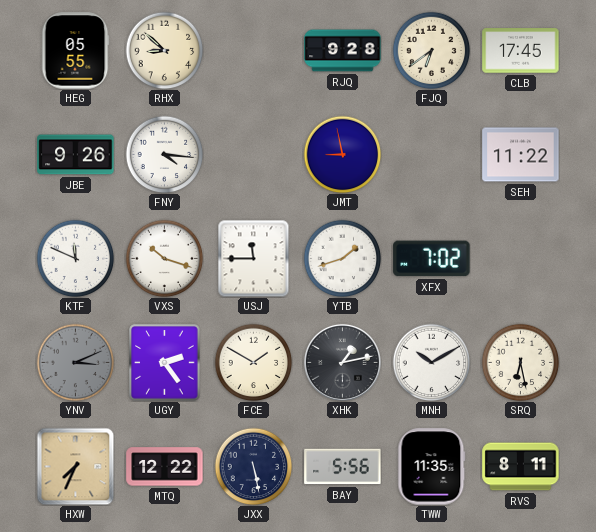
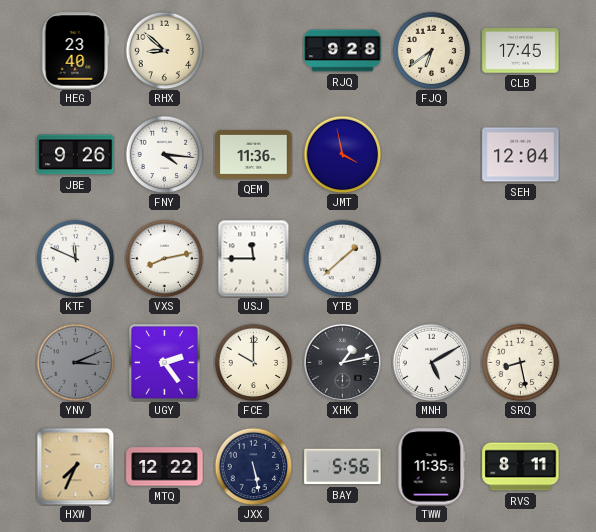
HEG: 05:55 -> 23:40
QEM: none -> 11:36
JMT: 8:58 -> 3:58
SEH: 11:22 -> 12:04
VXS: 10:18 -> 8:13
YTB: 1:42 -> 1:38
XFX: 7:02 -> none
FCE: 1:50 -> 10:00
MNH: 10:10 -> 5:10
SRQ: 6:28 -> 8:28
